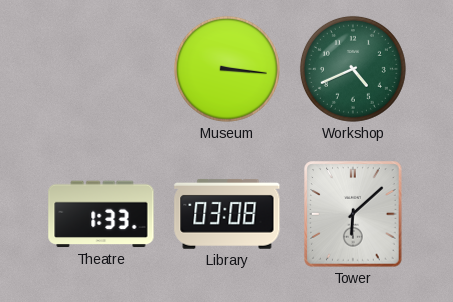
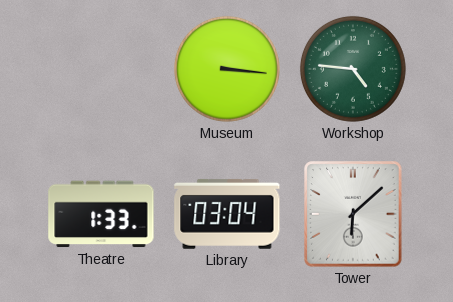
Workshop: 4:41 -> 4:46
Library: 03:08 -> 03:04
